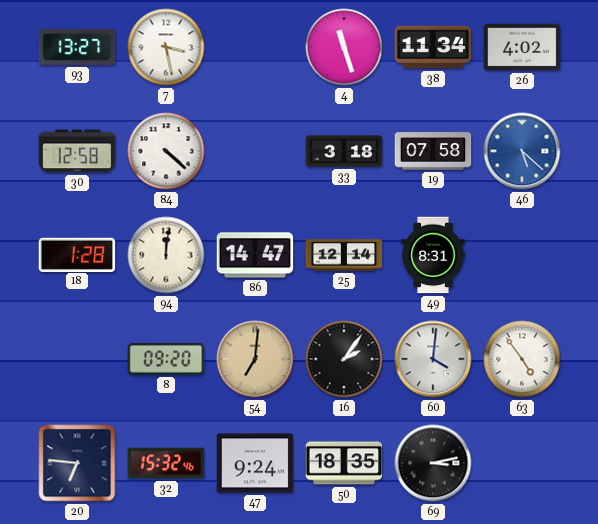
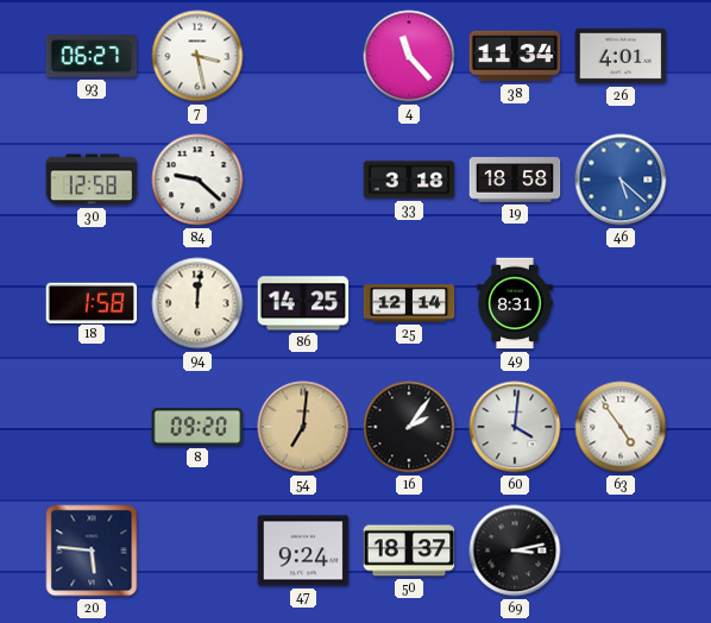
93: 13:27 -> 06:27
4: 11:27 -> 11:23
26: 4:02 -> 4:01
84: 4:22 -> 9:22
19: 07:58 -> 18:58
18: 1:28 -> 1:58
86: 14:47 -> 14:25
20: 6:46 -> 5:46
32: 15:32 -> none
50: 18:35 -> 18:37
